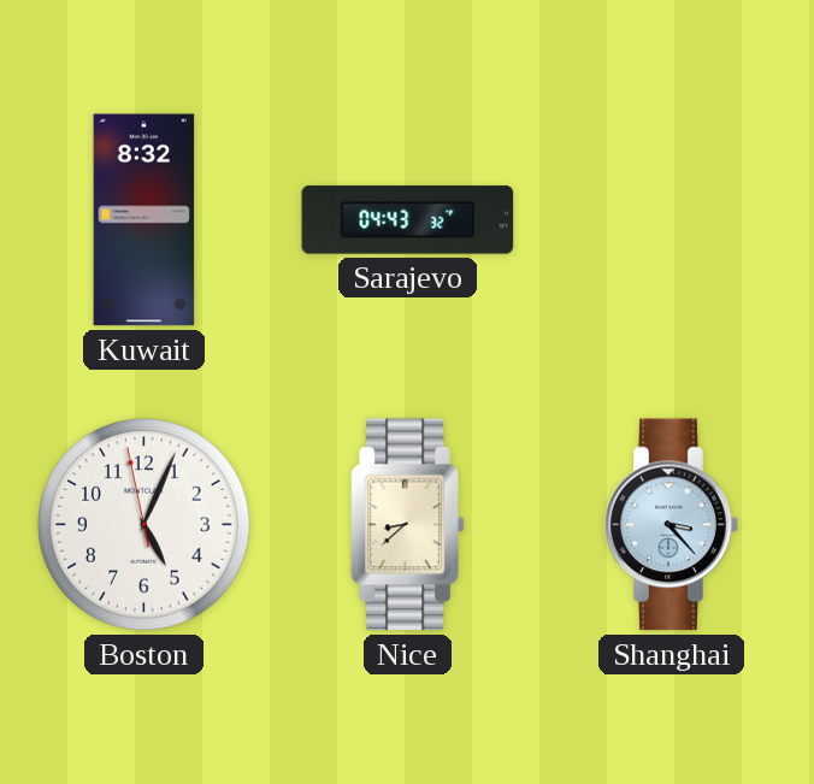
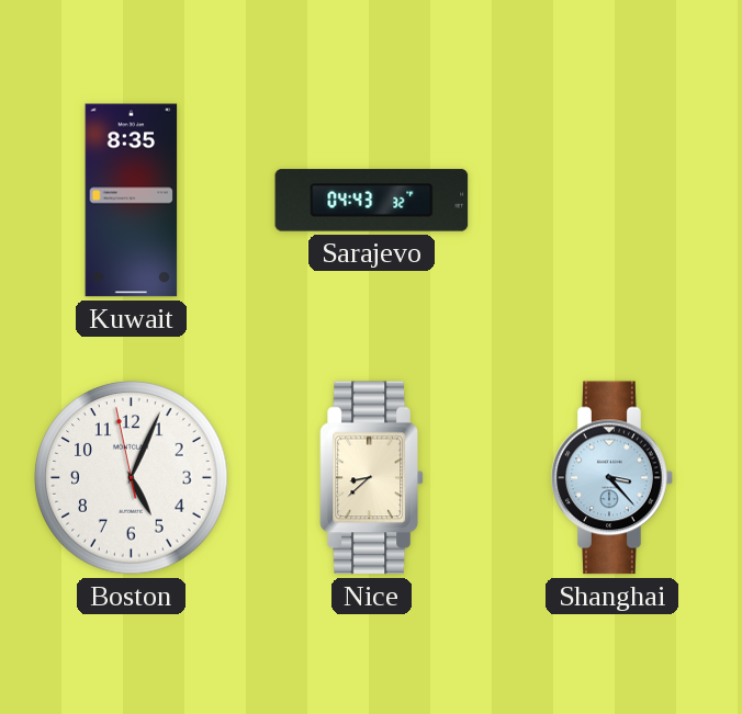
Kuwait: 8:32 -> 8:35
